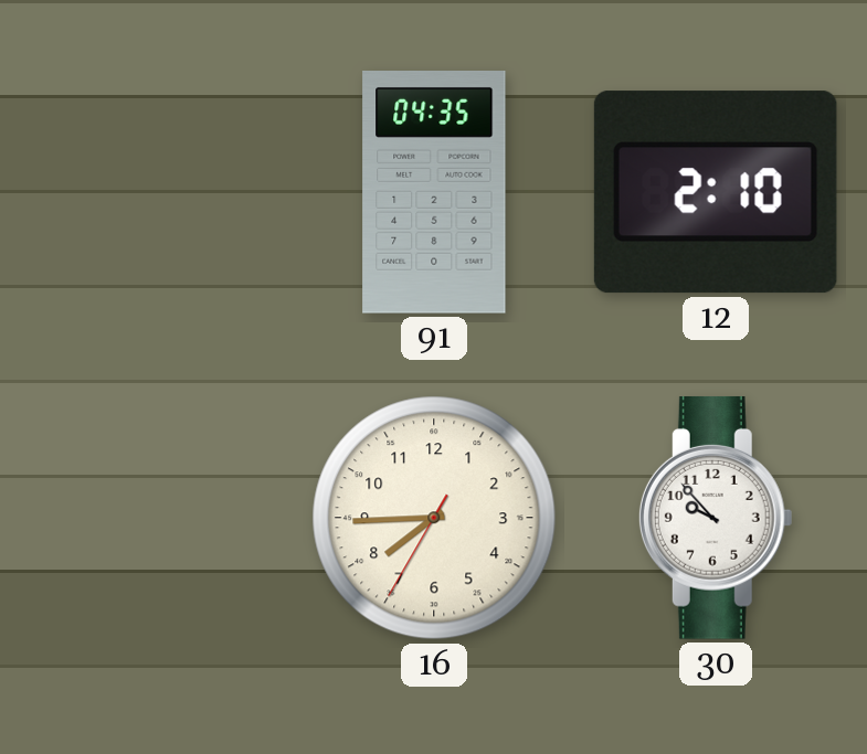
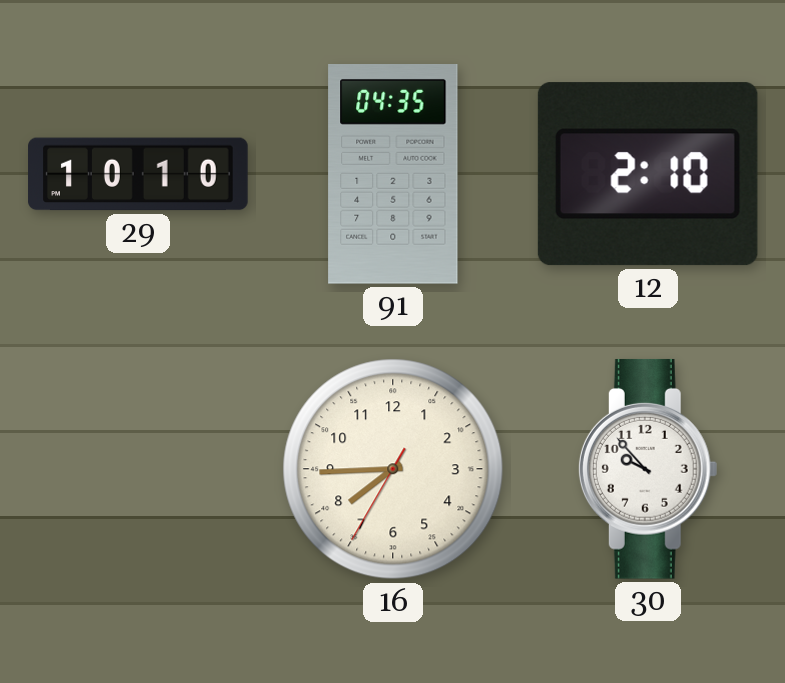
29: none -> 10:10
